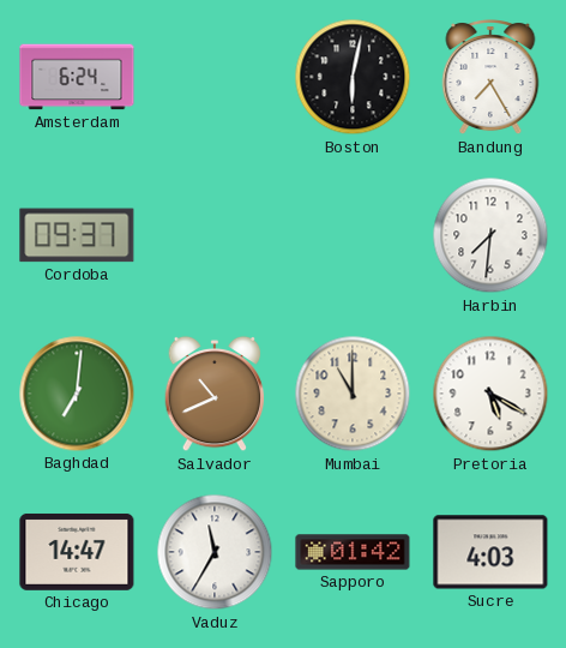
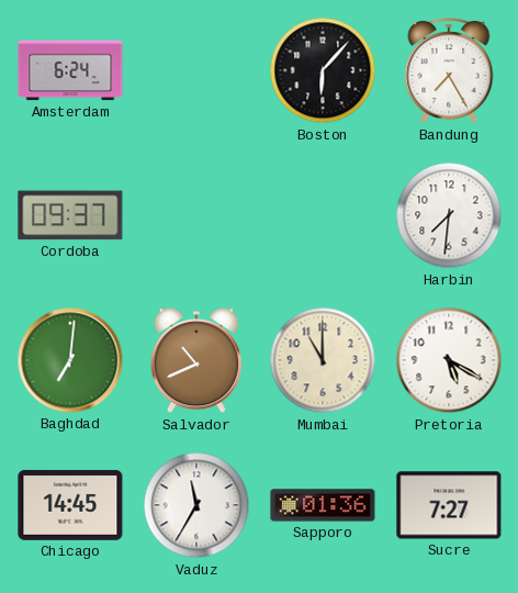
Boston: 6:02 -> 6:07
Chicago: 14:47 -> 14:45
Sapporo: 01:42 -> 01:36
Sucre: 4:03 -> 7:27
